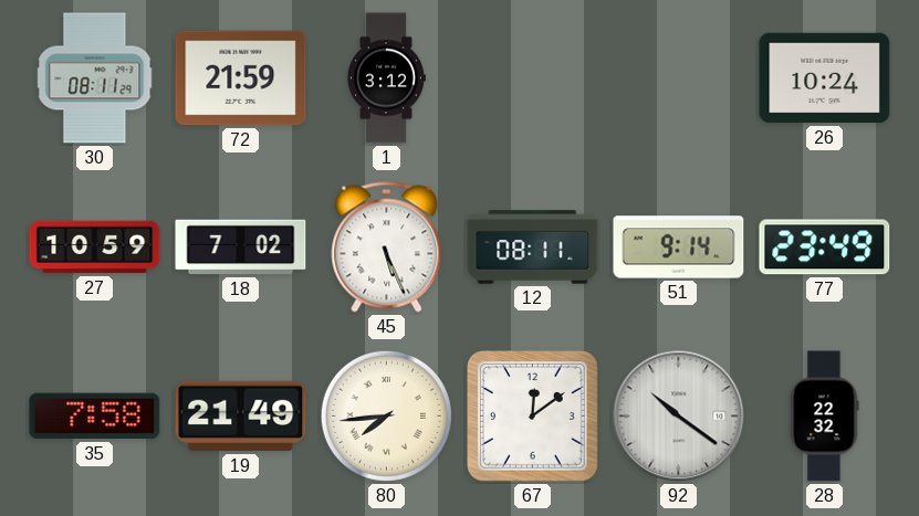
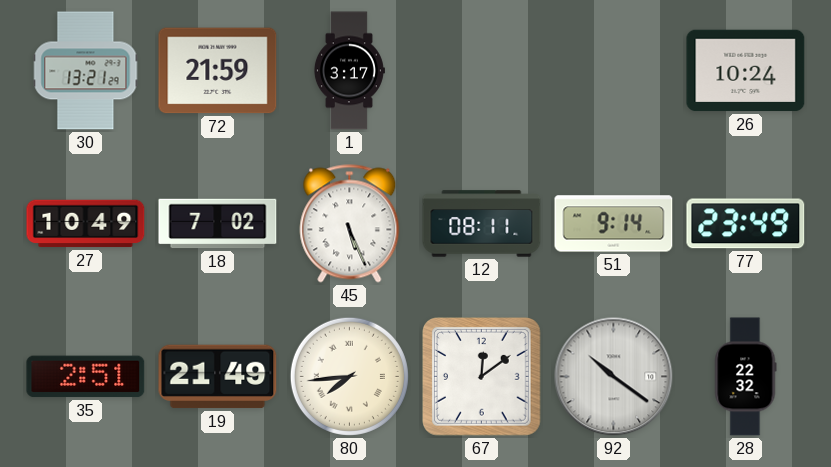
30: 08:11 -> 13:21
1: 3:12 -> 3:17
27: 10:59 -> 10:49
35: 7:58 -> 2:51
